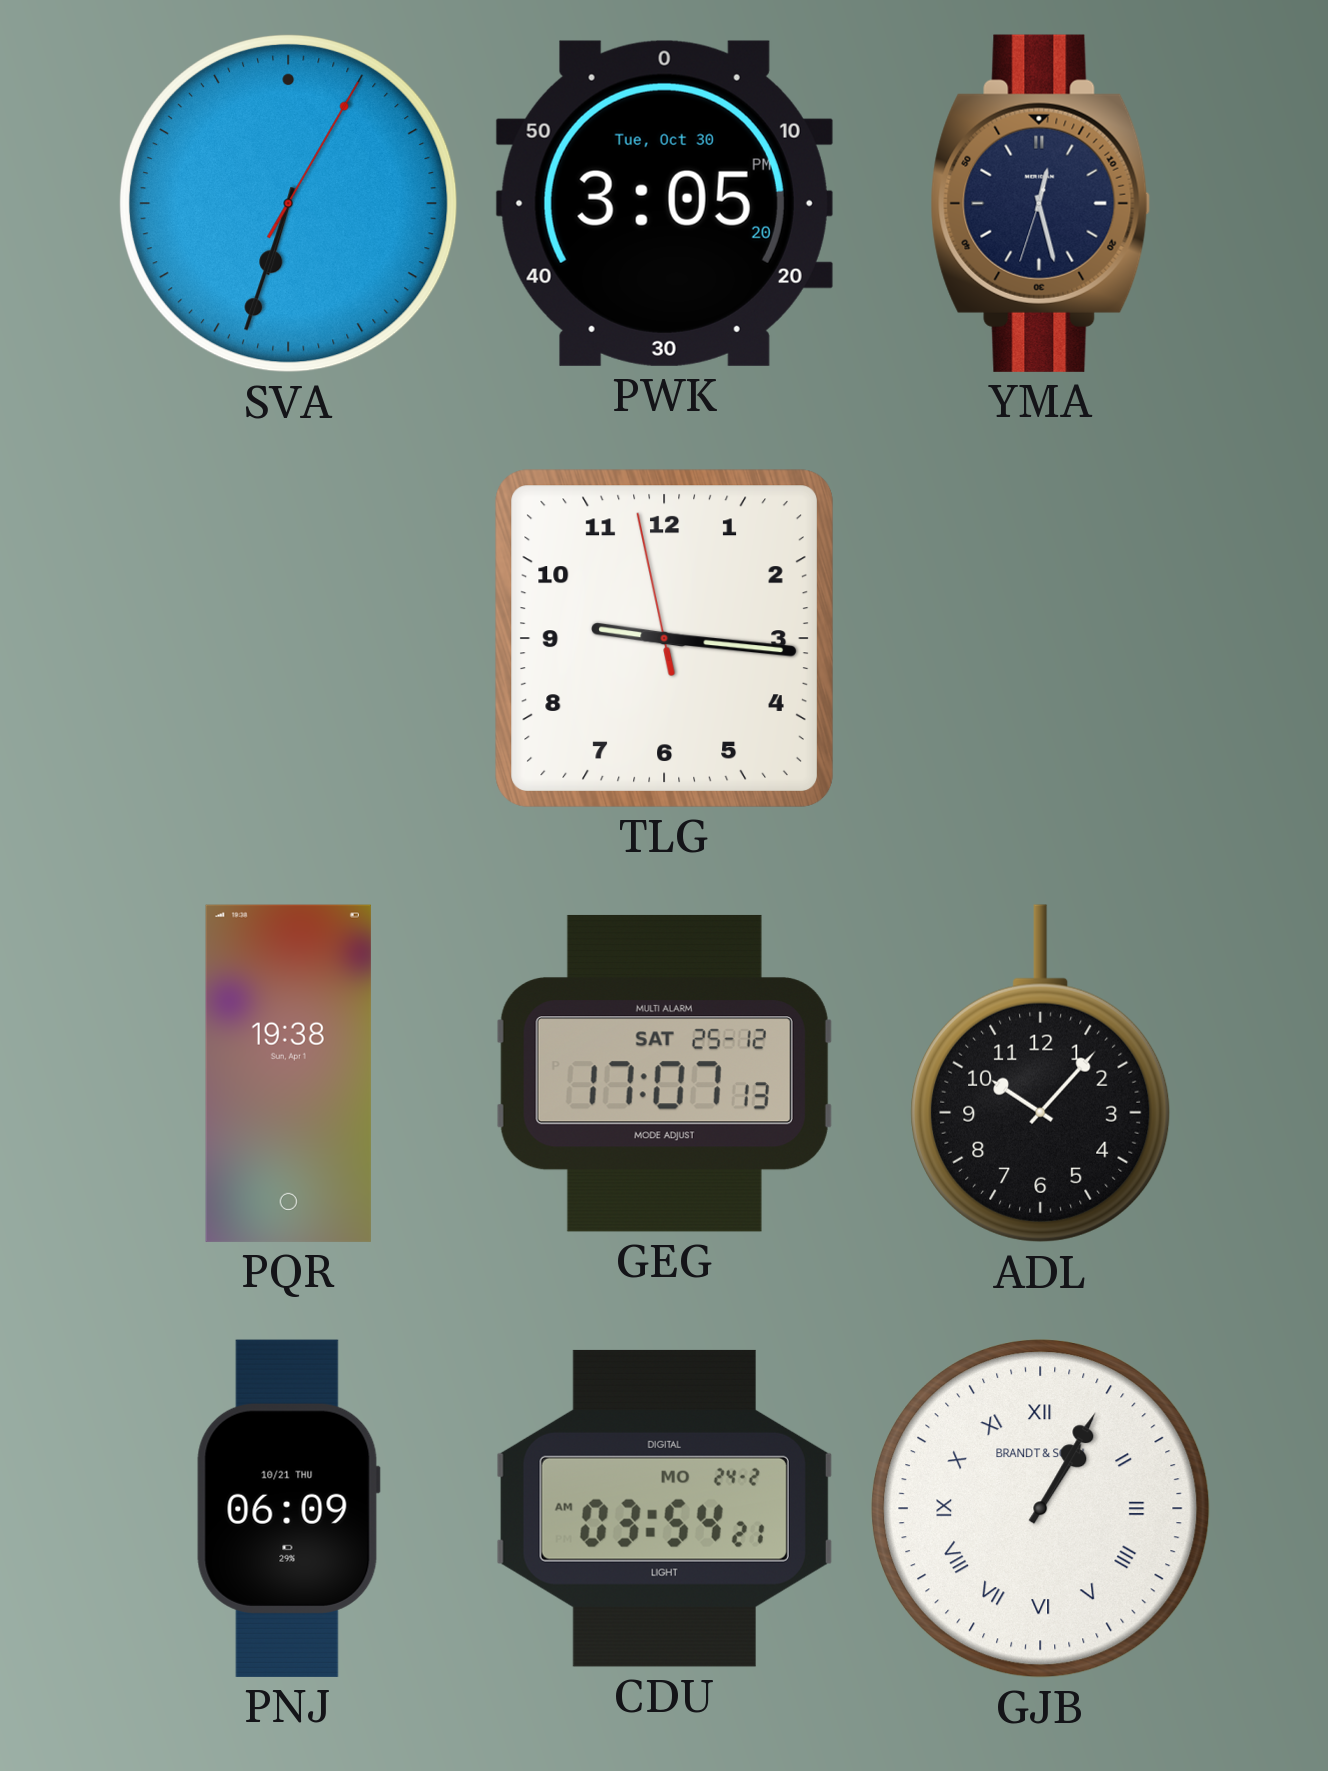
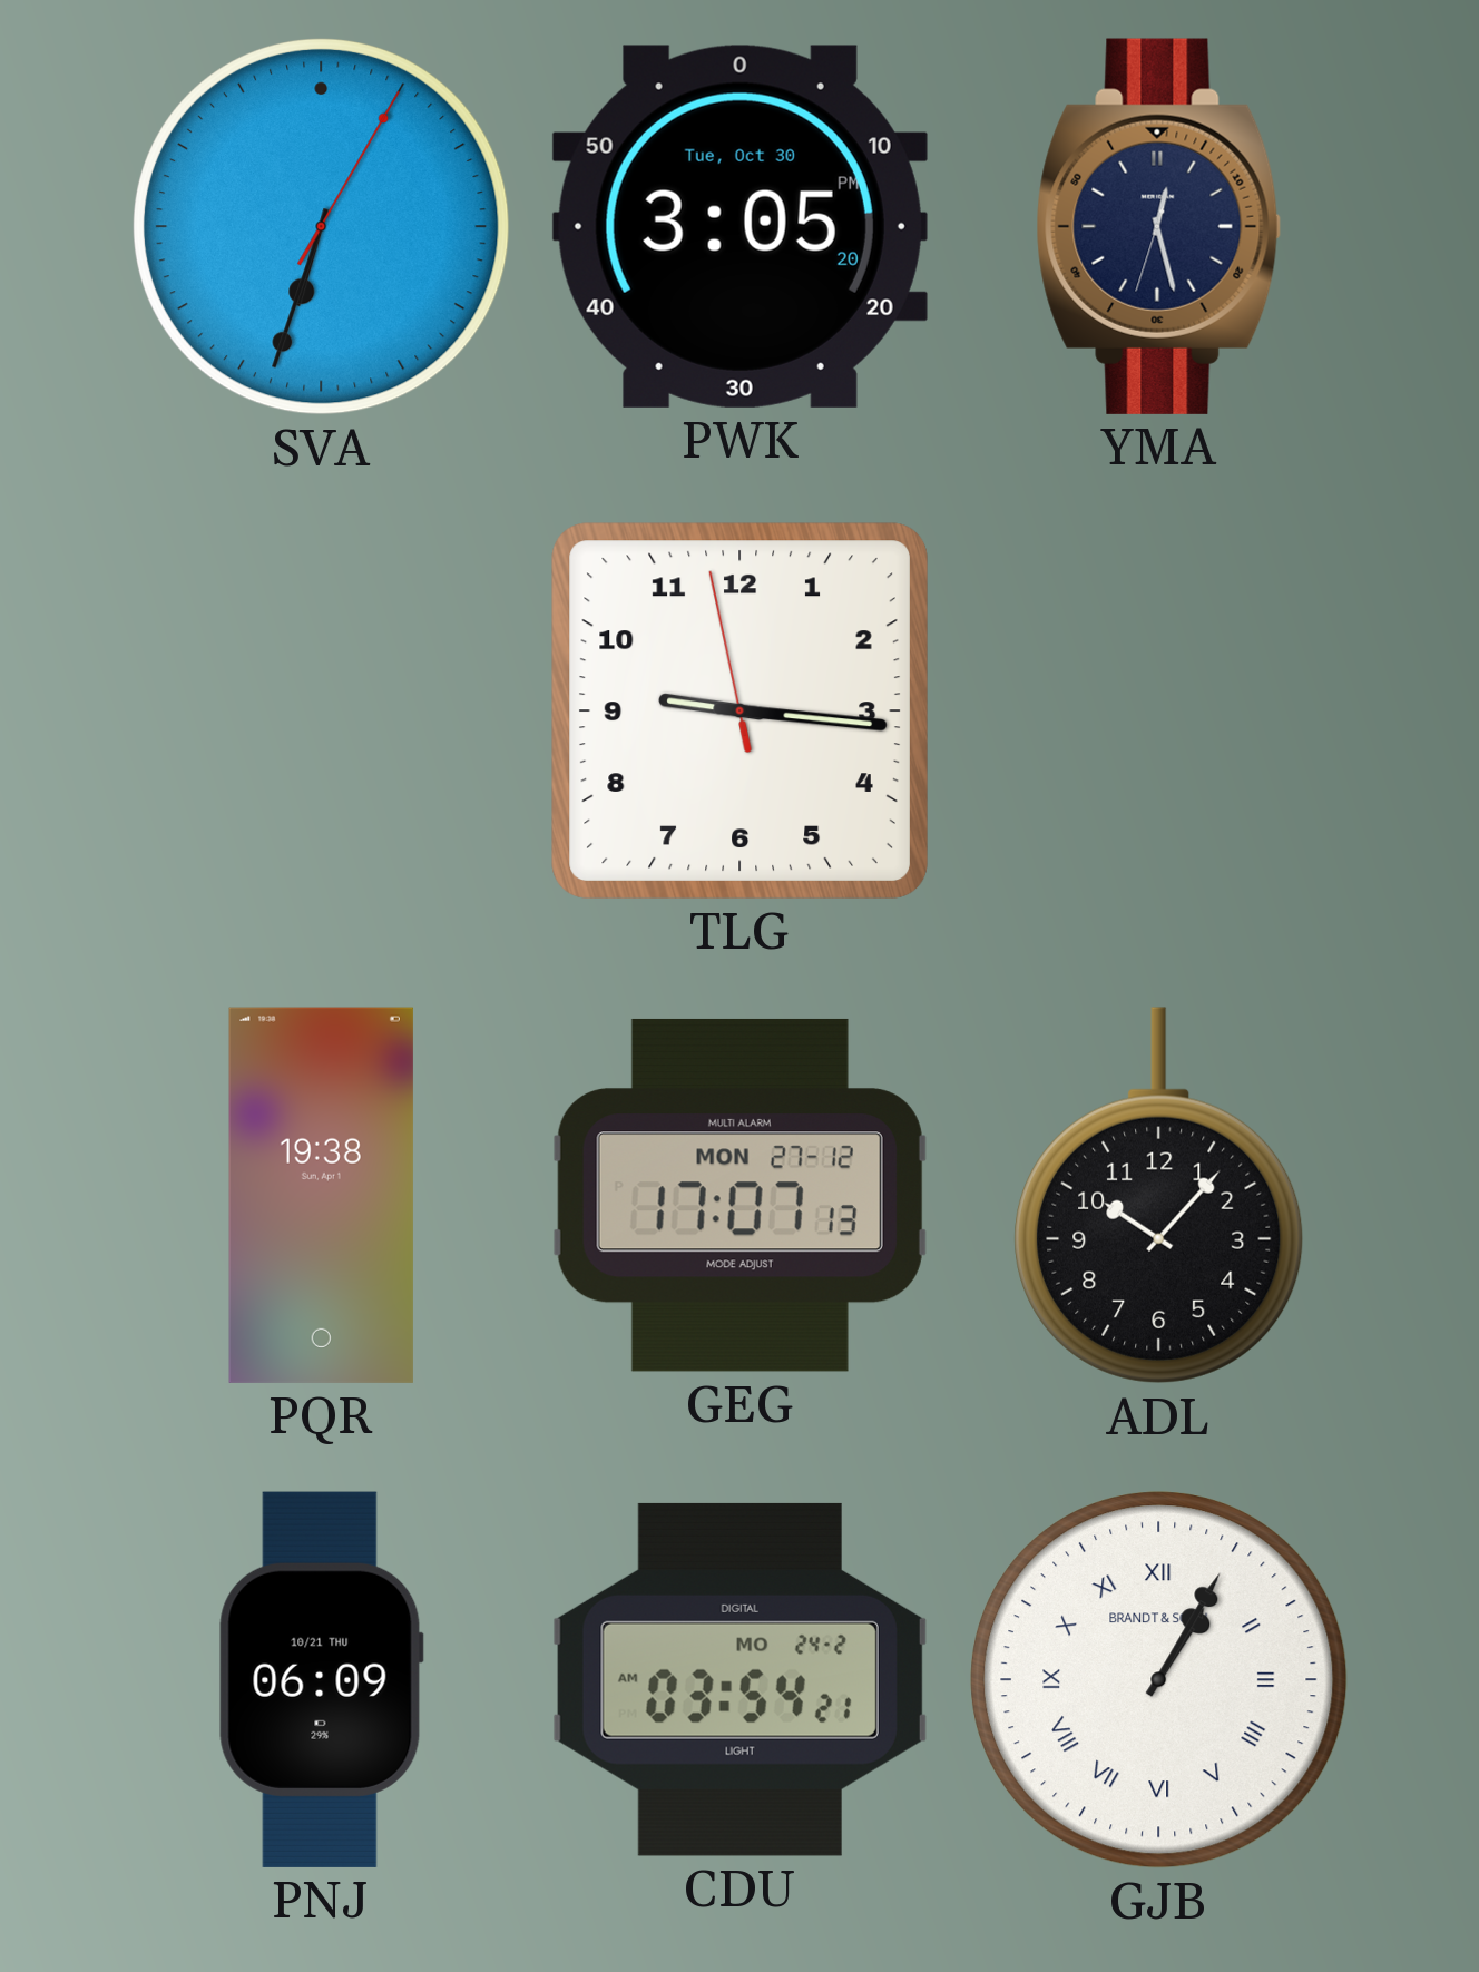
GEG date: SAT 25-12 -> MON 27-12
